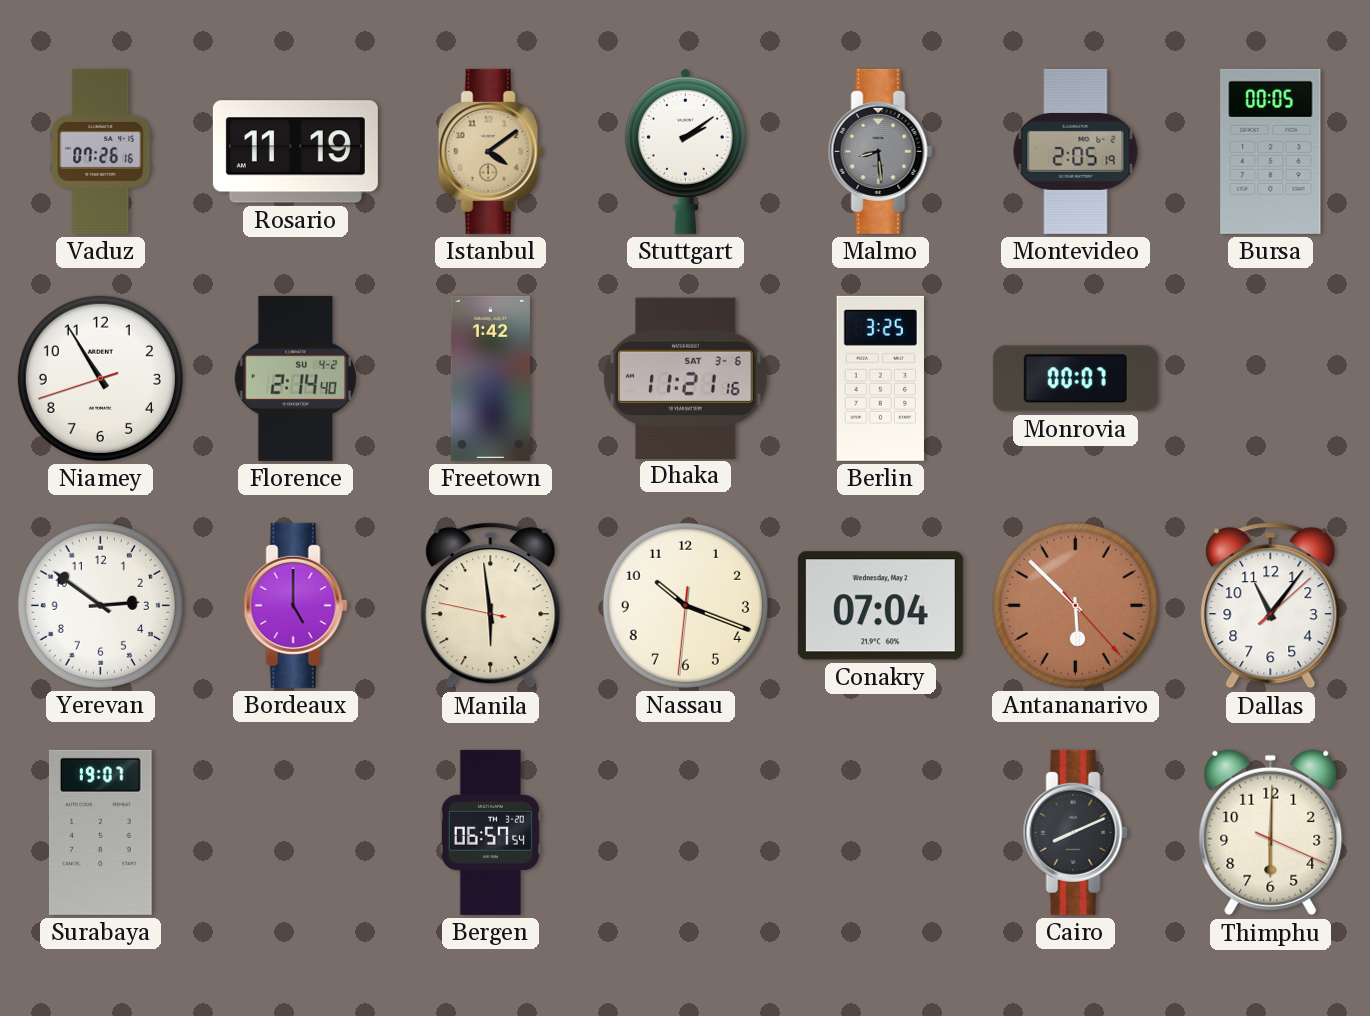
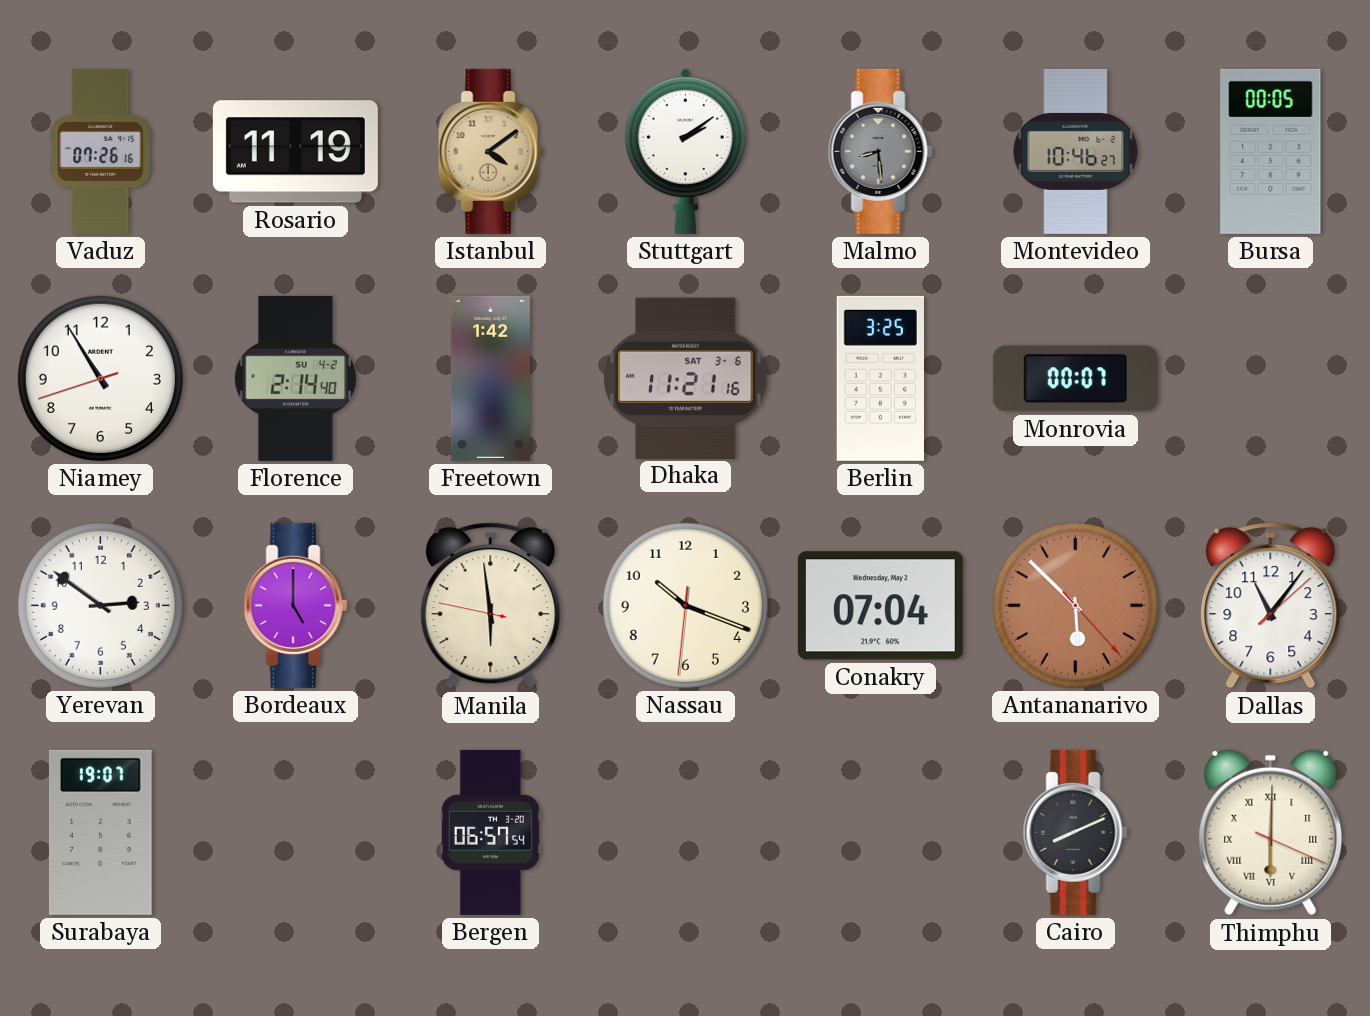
Montevideo: 2:05 -> 10:46
Thimphu numerals: Arabic -> Roman
